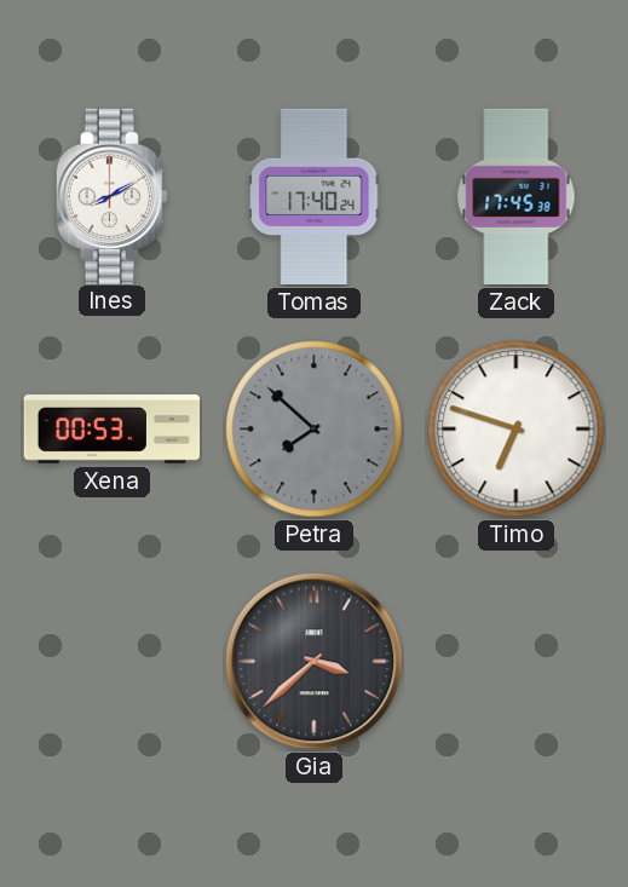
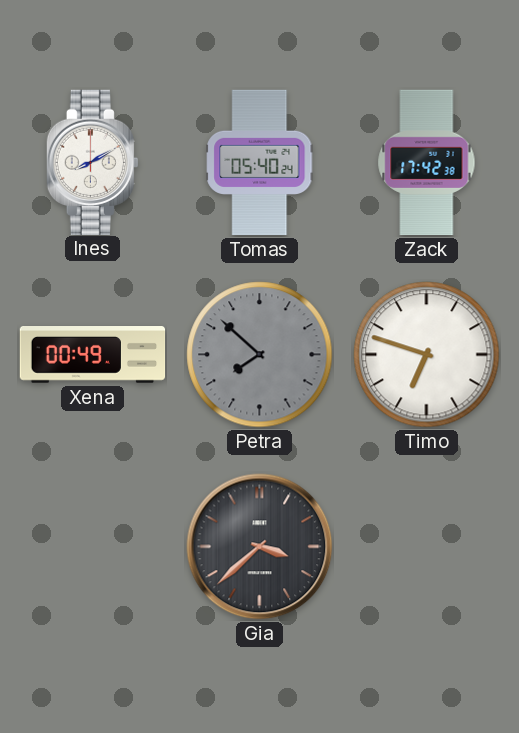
Tomas: 17:40 -> 05:40
Zack: 17:45 -> 17:42
Xena: 00:53 -> 00:49
